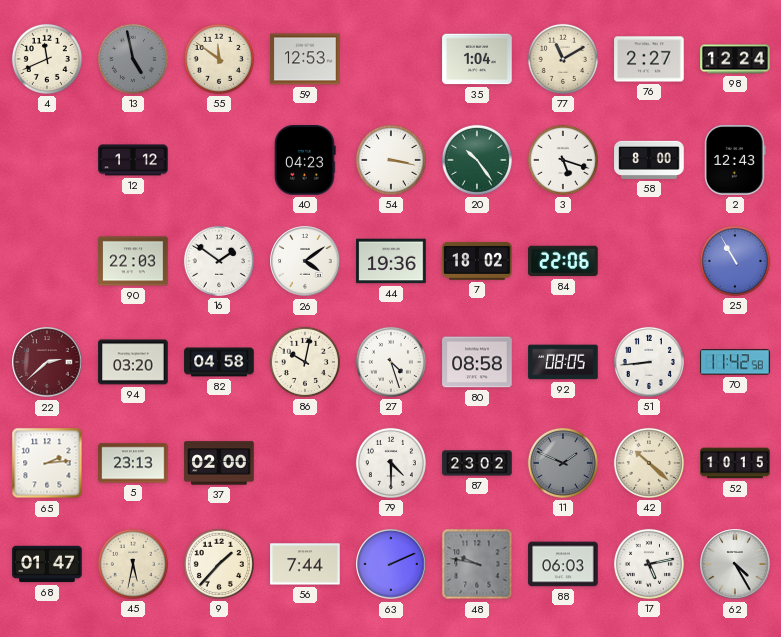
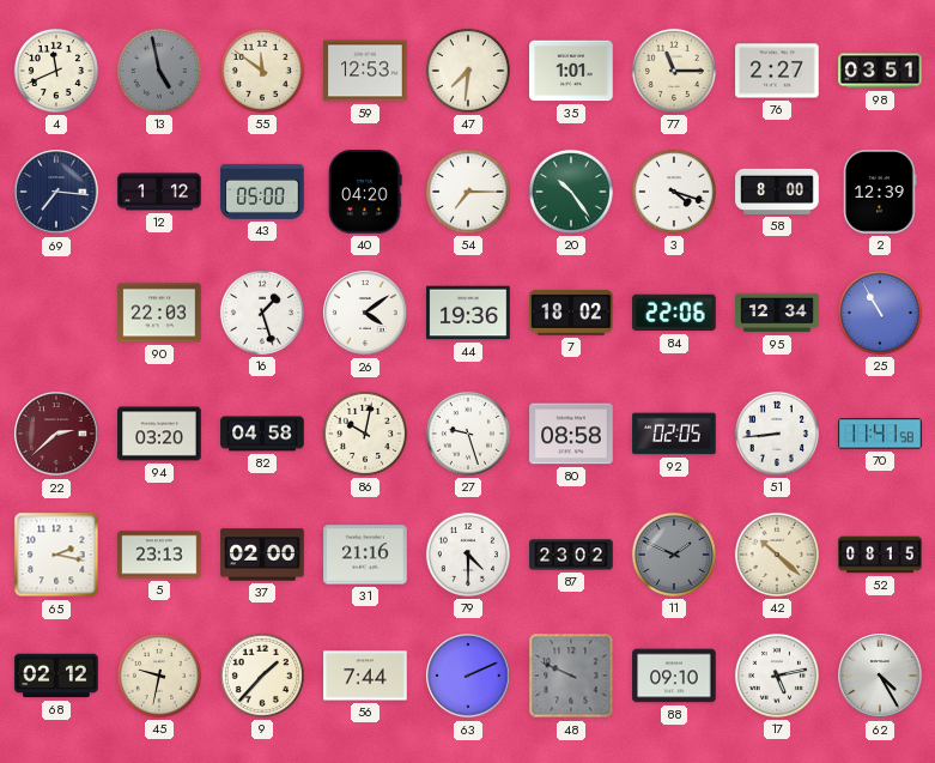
47: none -> 7:31
35: 1:04 -> 1:01
77: 11:10 -> 11:15
98: 12:24 -> 03:51
69: none -> 7:16
43: none -> 05:00
40: 04:23 -> 04:20
54: 3:17 -> 7:15
3: 5:18 -> 4:18
2: 12:43 -> 12:39
16: 1:51 -> 1:27
95: none -> 12:34
27: 4:27 -> 9:27
92: 08:05 -> 02:05
70: 11:42 -> 11:41
65: 2:14 -> 2:17
31: none -> 21:16
52: 10:15 -> 08:15
68: 01:47 -> 02:12
45: 5:32 -> 9:32
48: 9:47 -> 9:49
88: 06:03 -> 09:10
